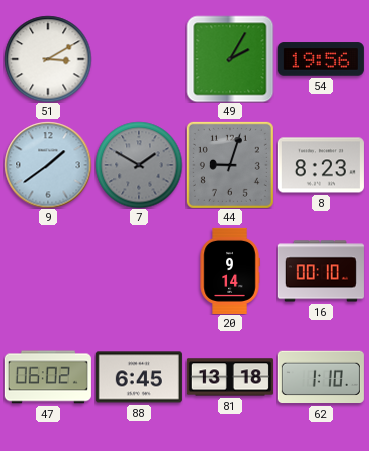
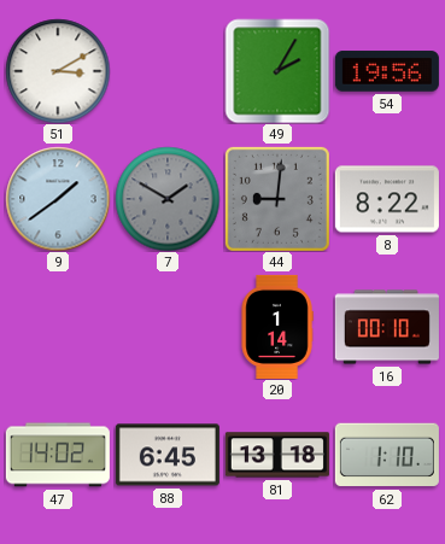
44: 9:03 -> 9:01
8: 8:23 -> 8:22
20: 9:14 -> 1:14
47: 06:02 -> 14:02
